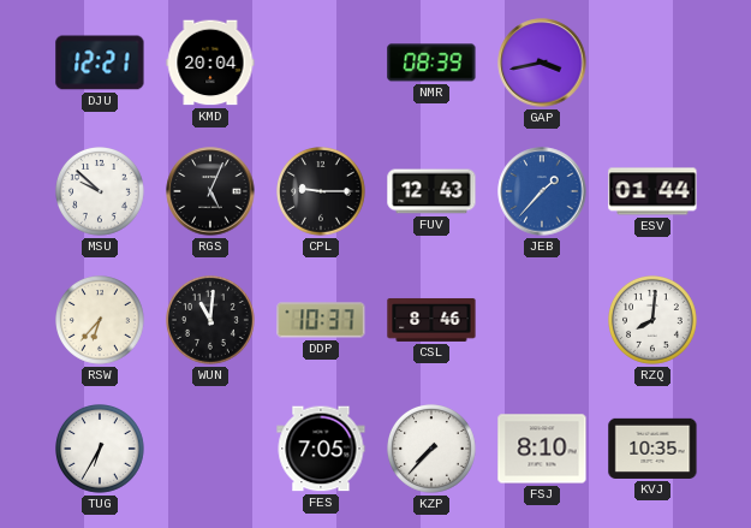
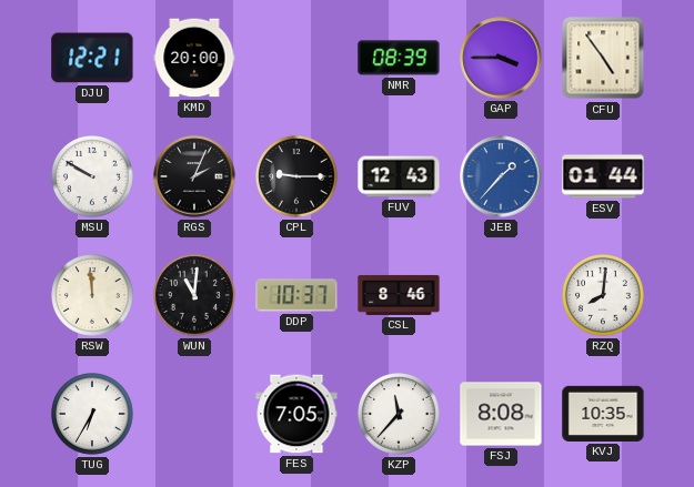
KMD: 20:04 -> 20:00
GAP: 3:43 -> 3:45
CFU: none -> 4:54
MSU: 9:52 -> 9:50
RGS: 5:04 -> 2:04
RSW: 6:37 -> 11:59
KZP: 7:37 -> 11:37
FSJ: 8:10 -> 8:08
